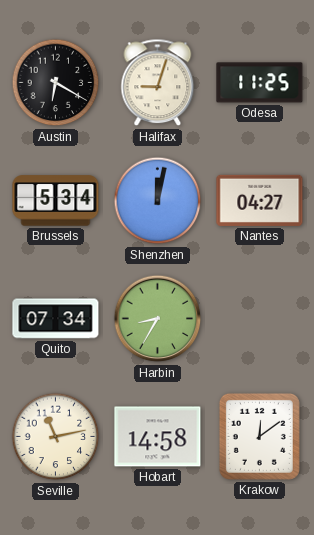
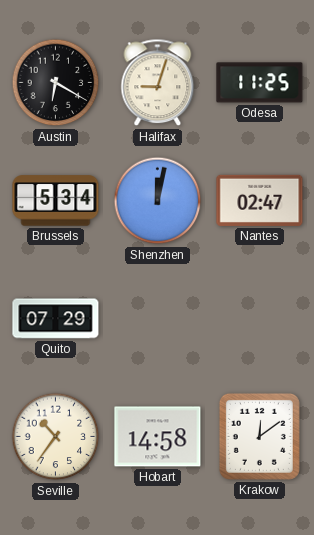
Nantes: 04:27 -> 02:47
Quito: 07:34 -> 07:29
Harbin: 8:35 -> none
Seville: 11:13 -> 10:36
